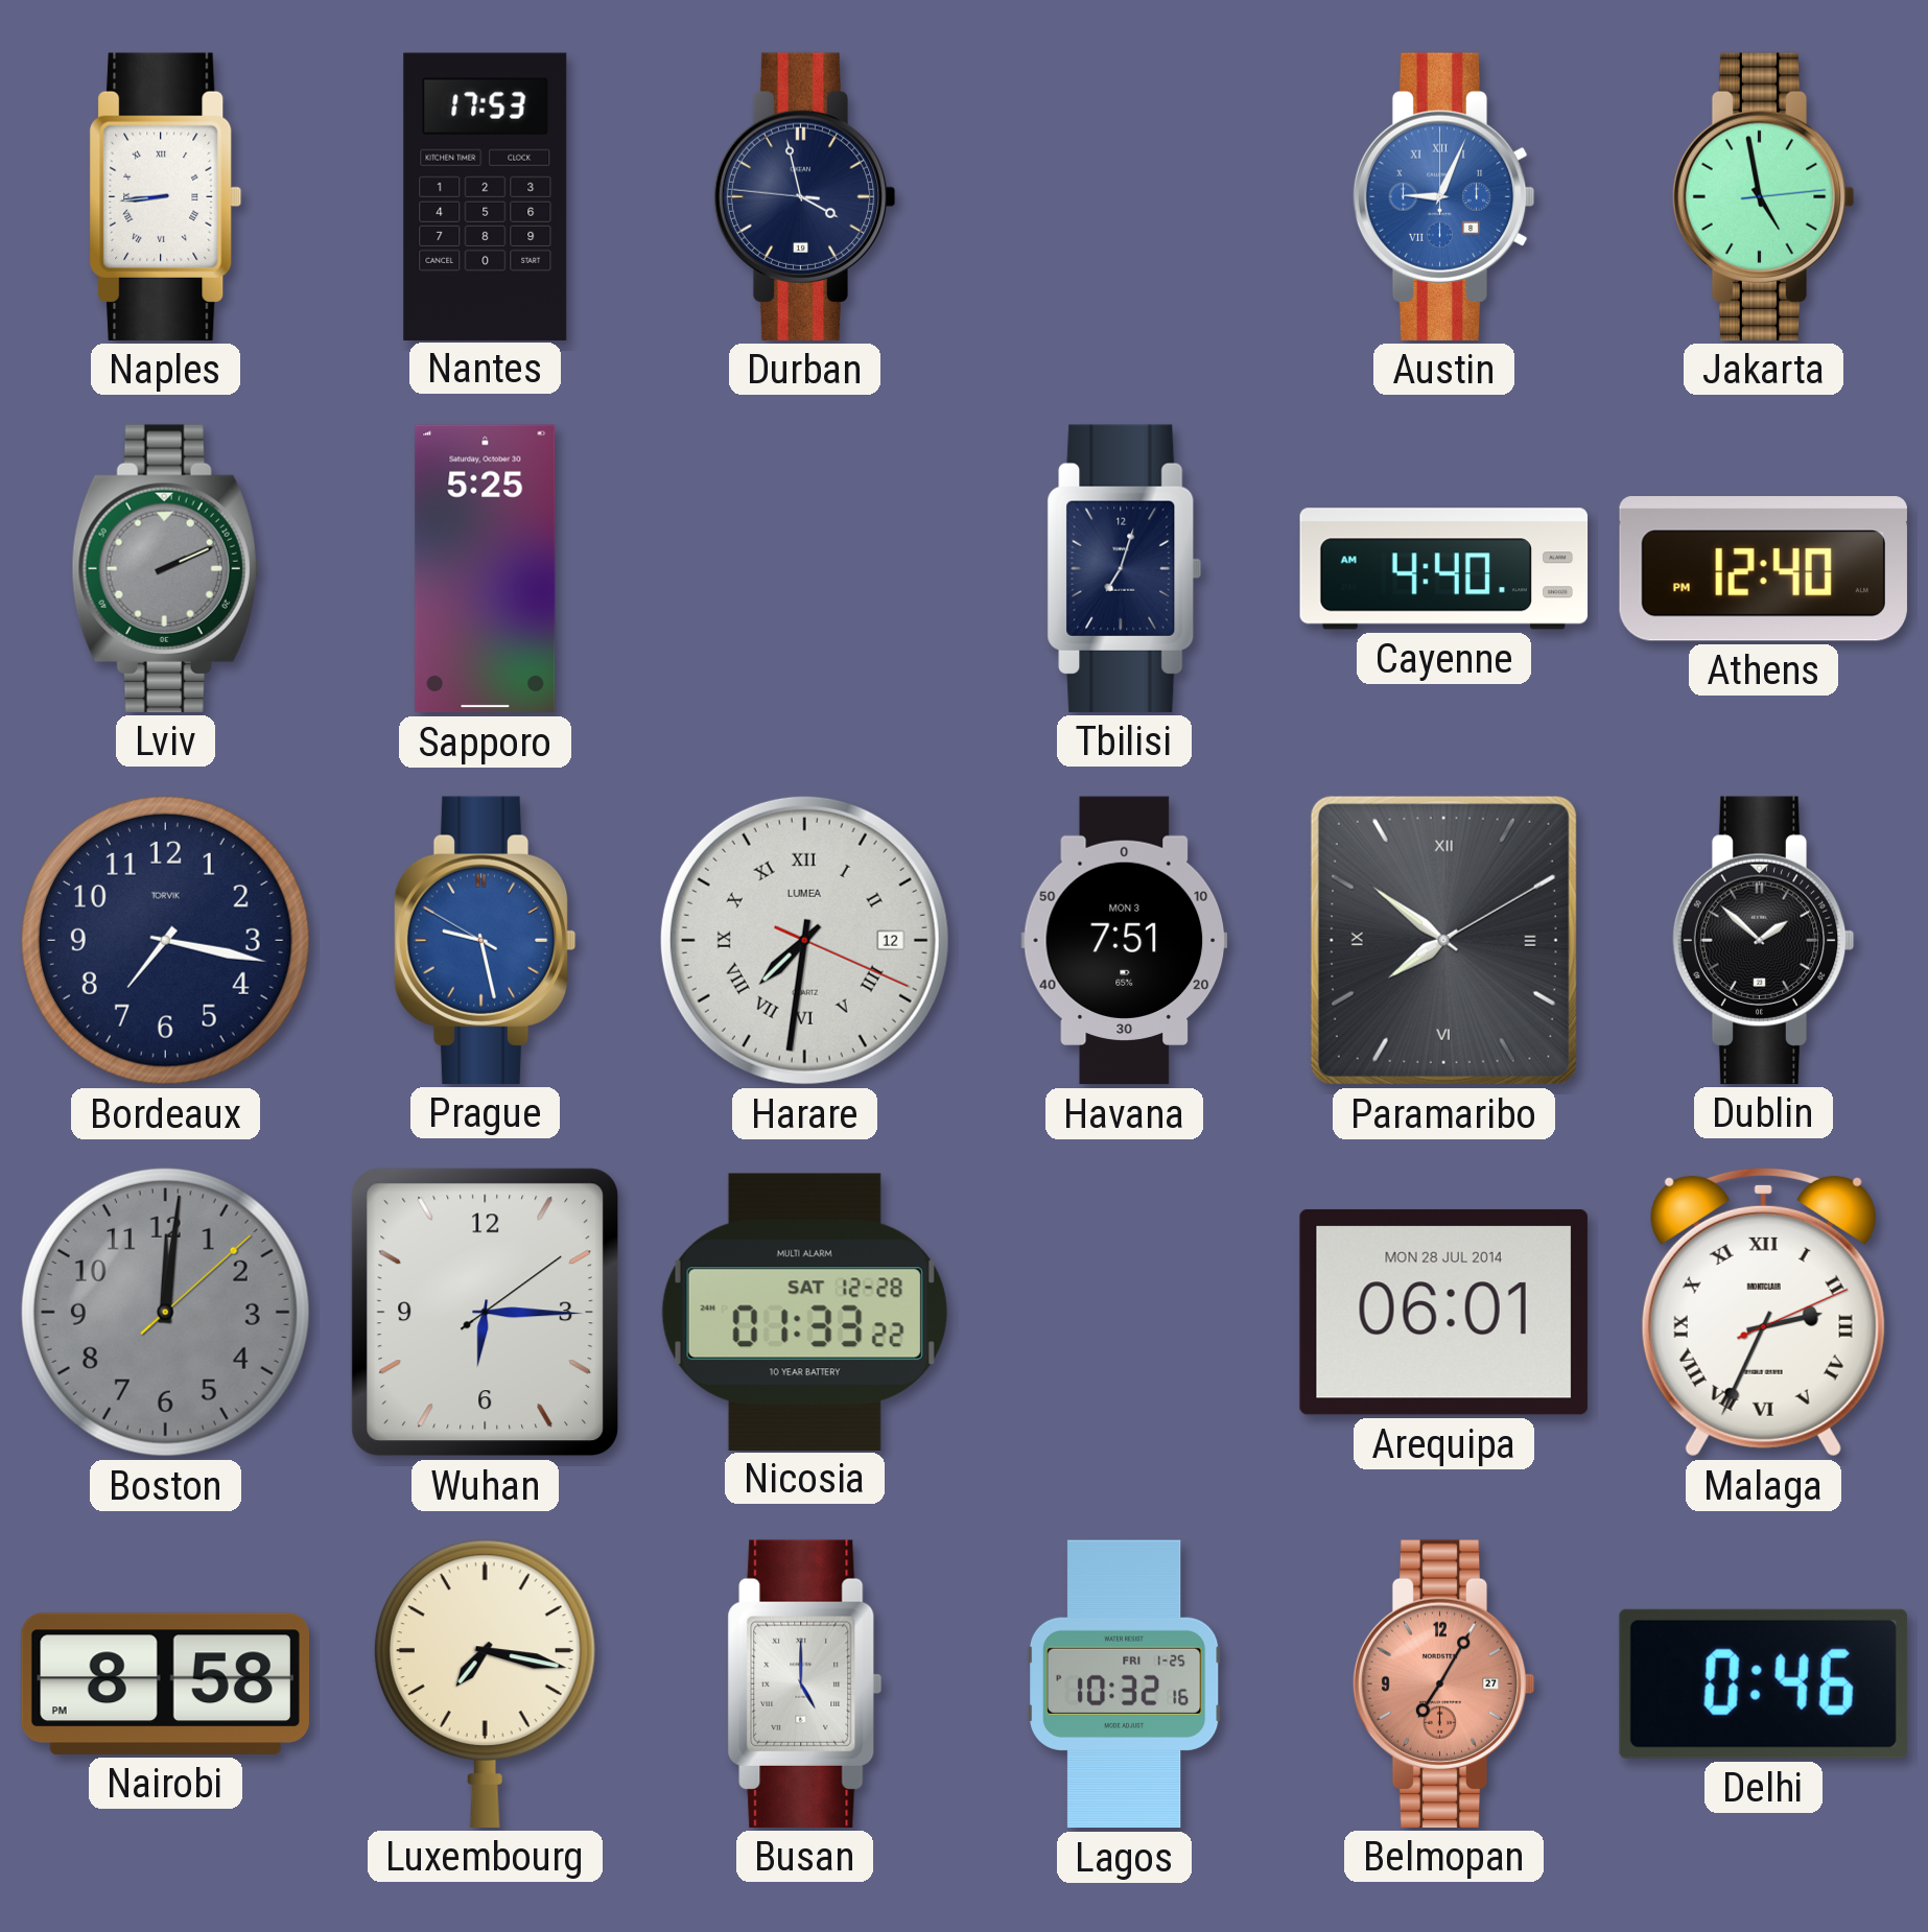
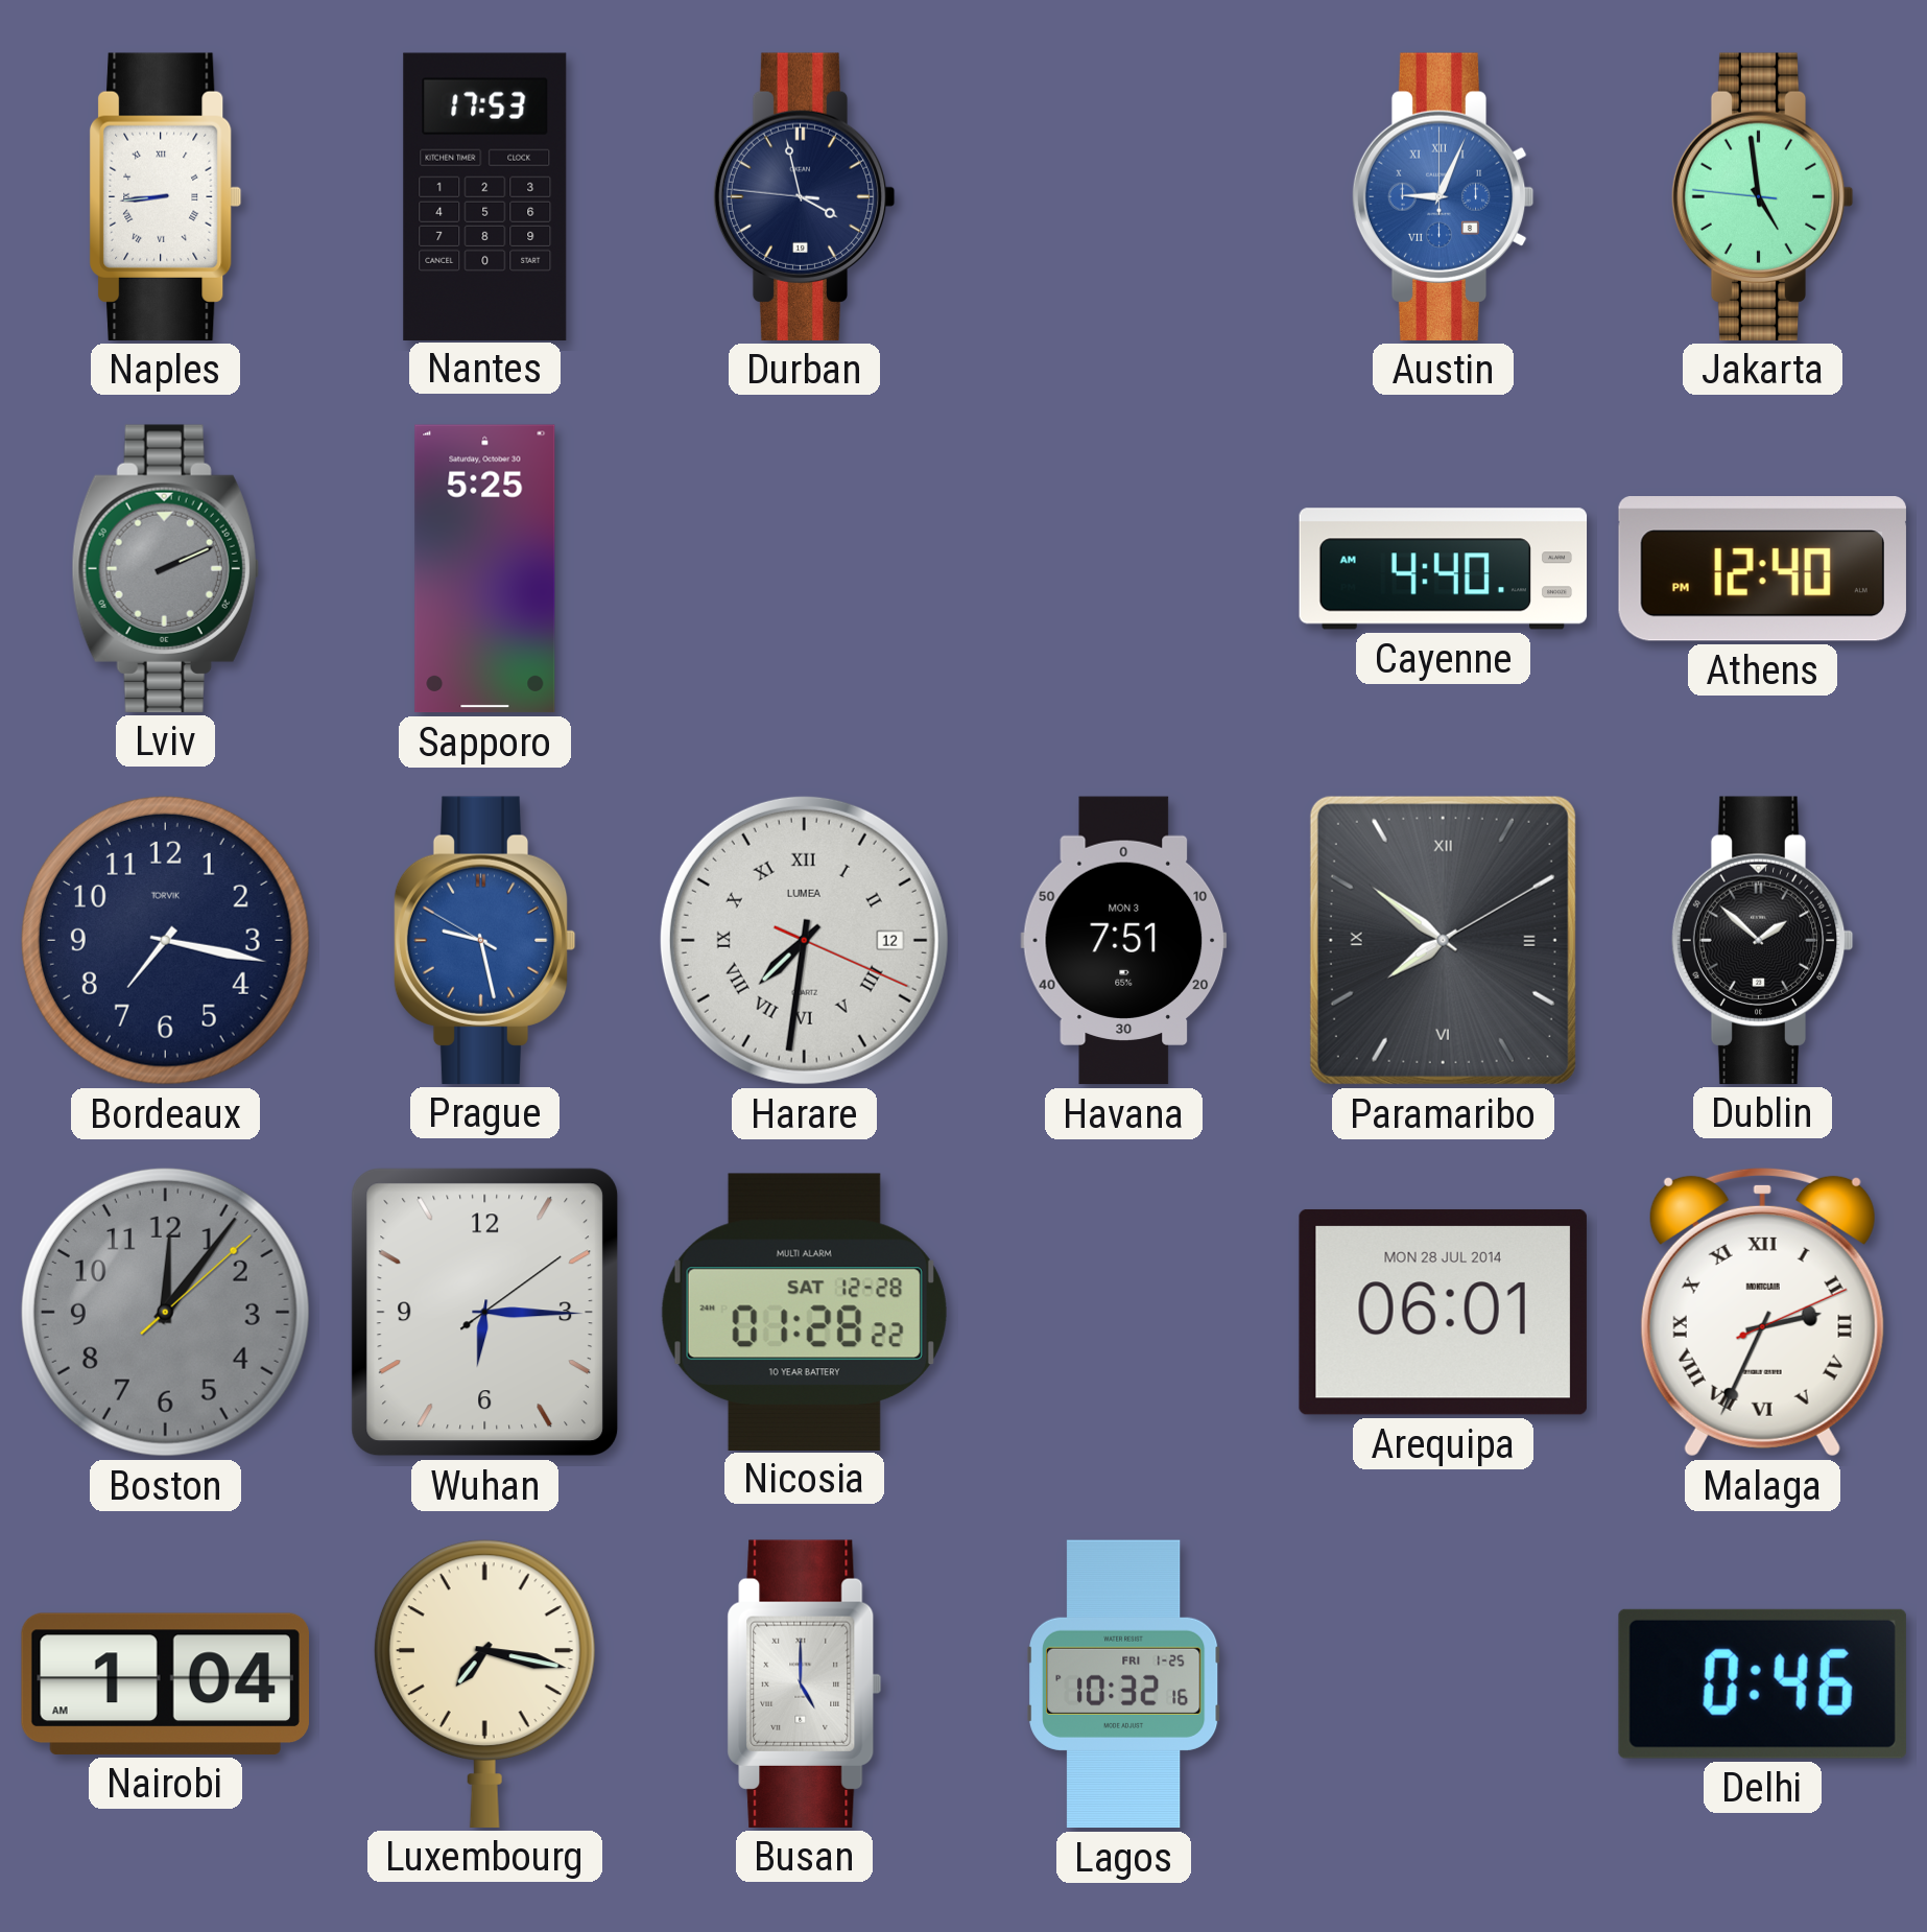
Jakarta: 4:58:14 -> 4:58:46
Tbilisi: 7:03 -> none
Boston: 12:01 -> 12:06
Nicosia: 01:33 -> 01:28
Nairobi: 8:58 -> 1:04
Belmopan: 7:05 -> none
